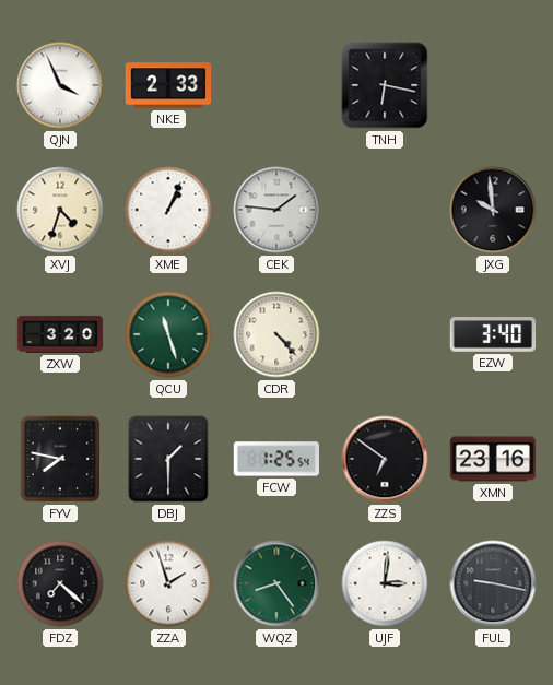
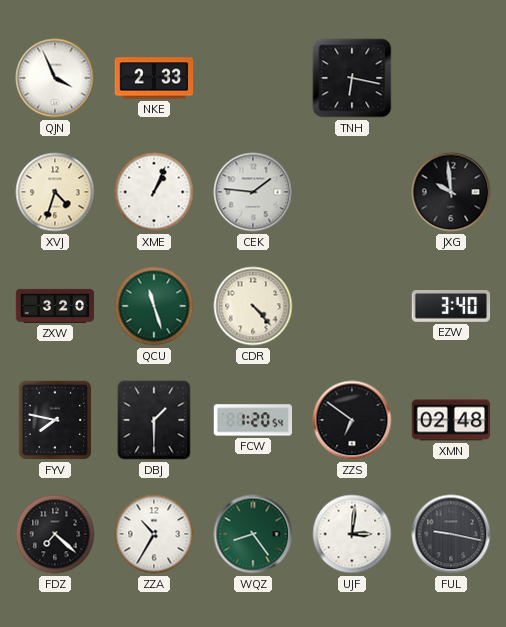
FCW: 1:25 -> 1:20
XMN: 23:16 -> 02:48
ZZA: 1:57 -> 10:35
